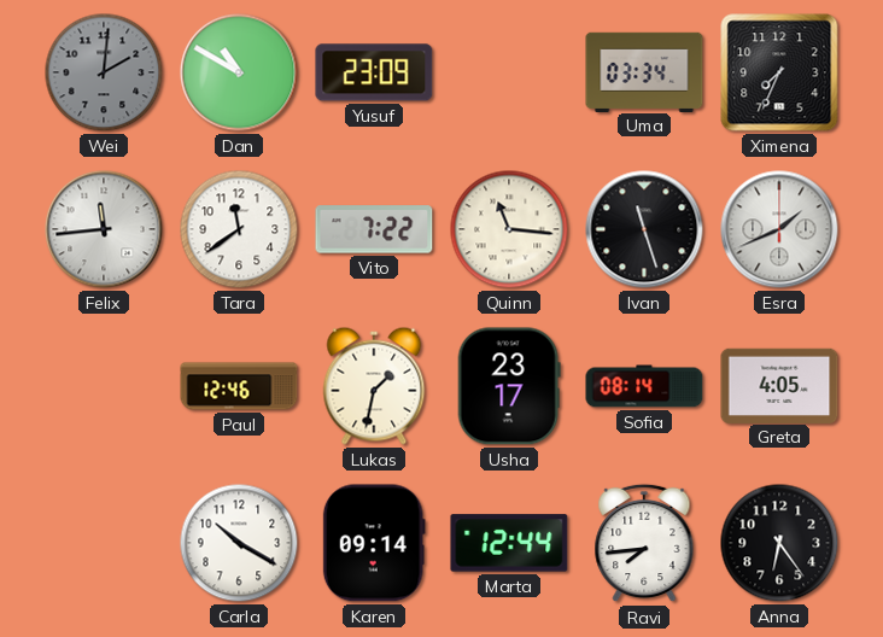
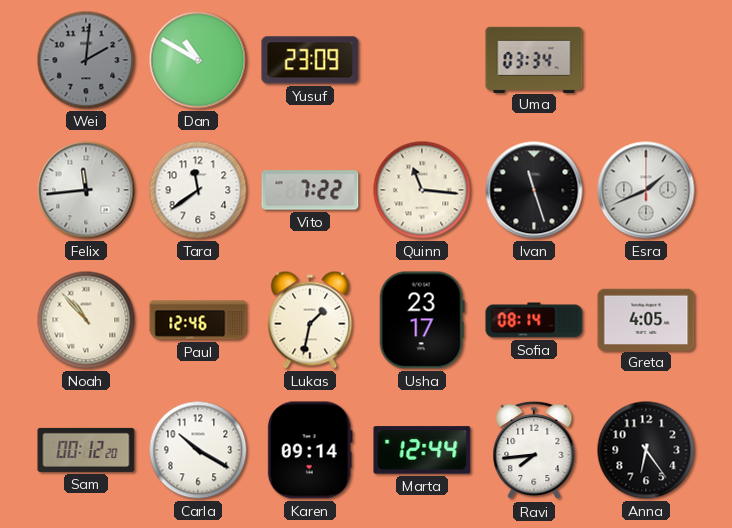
Ximena: 7:34 -> none
Noah: none -> 10:53
Sam: none -> 00:12
